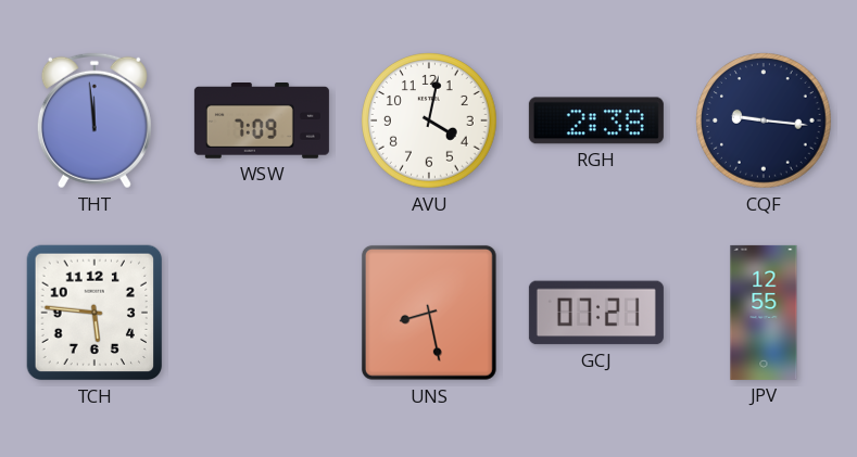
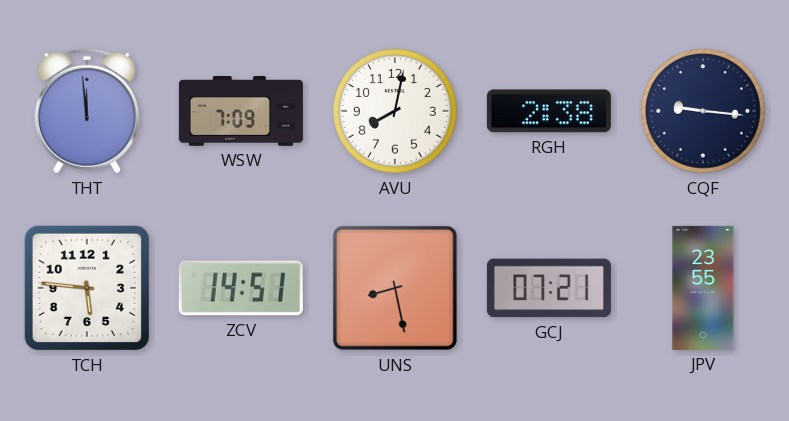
AVU: 4:02 -> 8:02
ZCV: none -> 14:51
JPV: 12:55 -> 23:55
